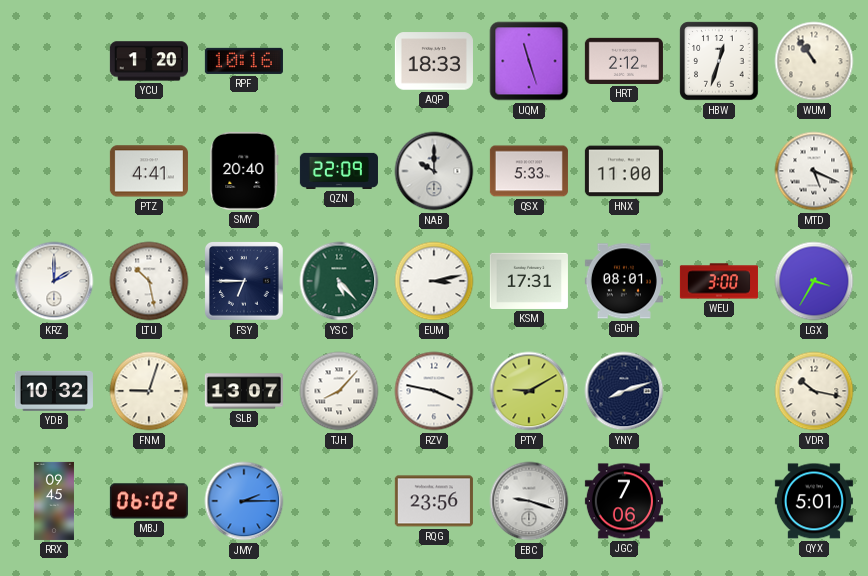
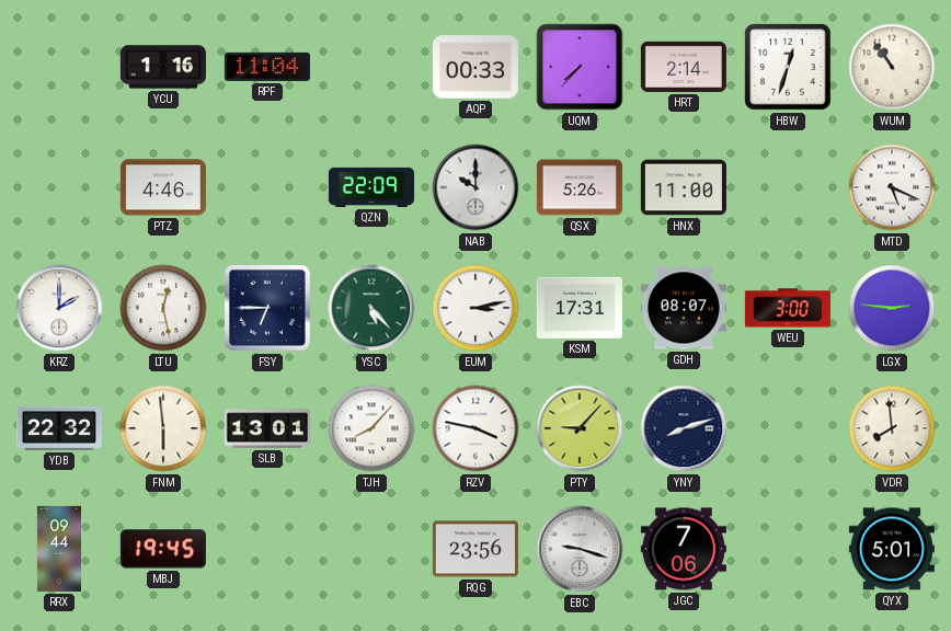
YCU: 1:20 -> 1:16
RPF: 10:16 -> 11:04
AQP: 18:33 -> 00:33
UQM: 11:27 -> 7:37
HRT: 2:12 -> 2:14
PTZ: 4:41 -> 4:46
SMY: 20:40 -> none
QSX: 5:33 -> 5:26
LTU: 10:28 -> 12:28
GDH: 08:01 -> 08:07
LGX: 3:35 -> 2:46
YDB: 10:32 -> 22:32
FNM: 9:03 -> 5:59
SLB: 13:07 -> 13:01
PTY: 9:10 -> 9:07
VDR: 10:17 -> 7:59
RRX: 09:45 -> 09:44
MBJ: 06:02 -> 19:45
JMY: 2:15 -> none
